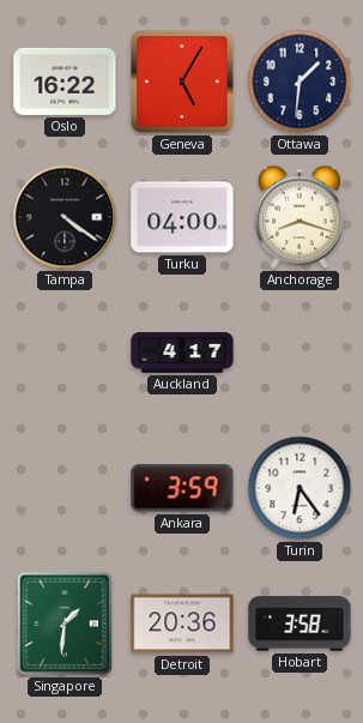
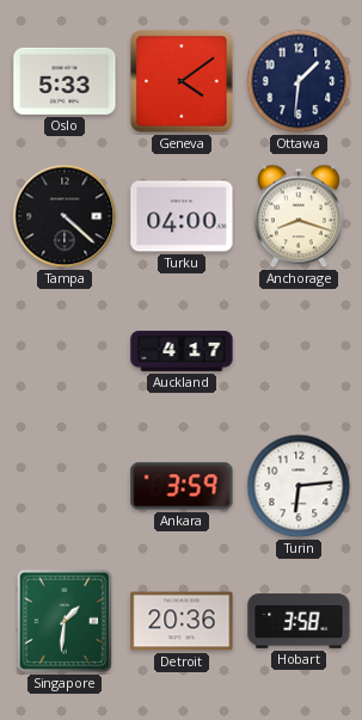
Oslo: 16:22 -> 5:33
Geneva: 5:05 -> 4:09
Tampa: 4:21 -> 4:22
Turin: 6:24 -> 6:14
